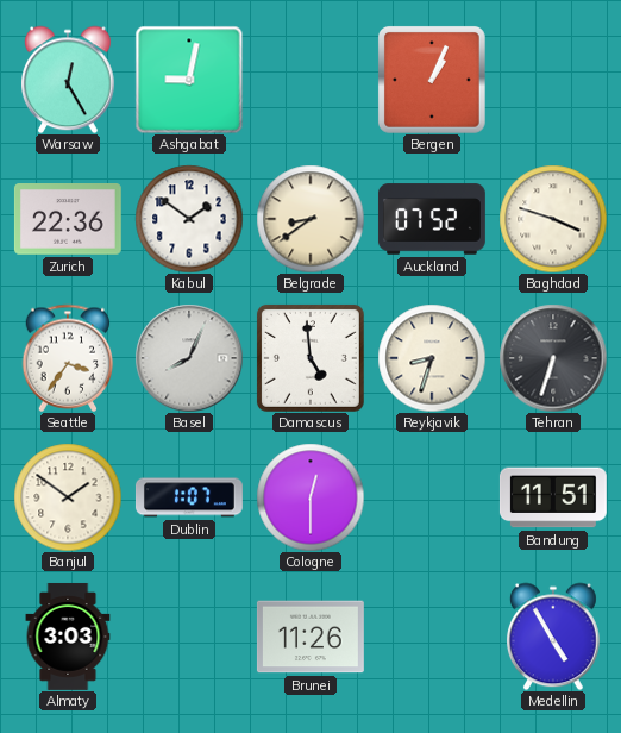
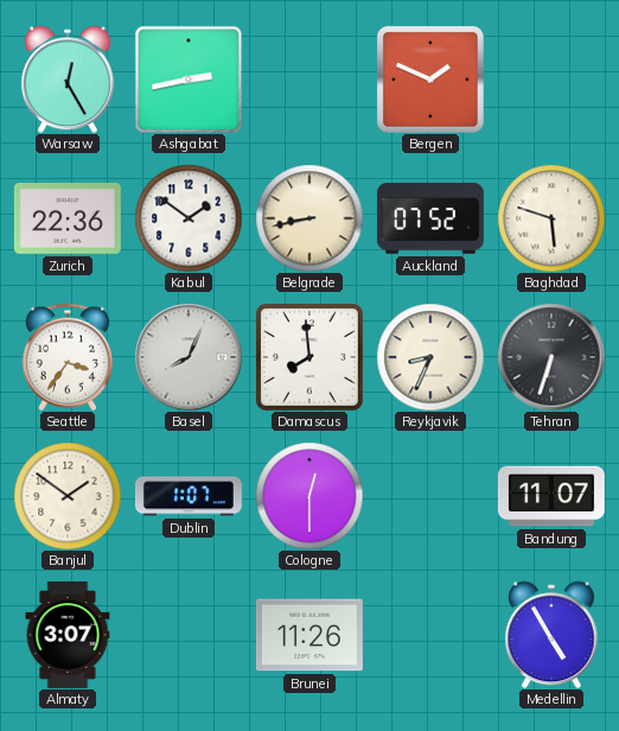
Ashgabat: 9:02 -> 2:43
Bergen: 1:04 -> 1:49
Belgrade: 8:39 -> 8:43
Baghdad: 3:48 -> 5:48
Damascus: 4:59 -> 7:59
Reykjavik: 8:33 -> 8:34
Bandung: 11:51 -> 11:07
Almaty: 3:03 -> 3:07
